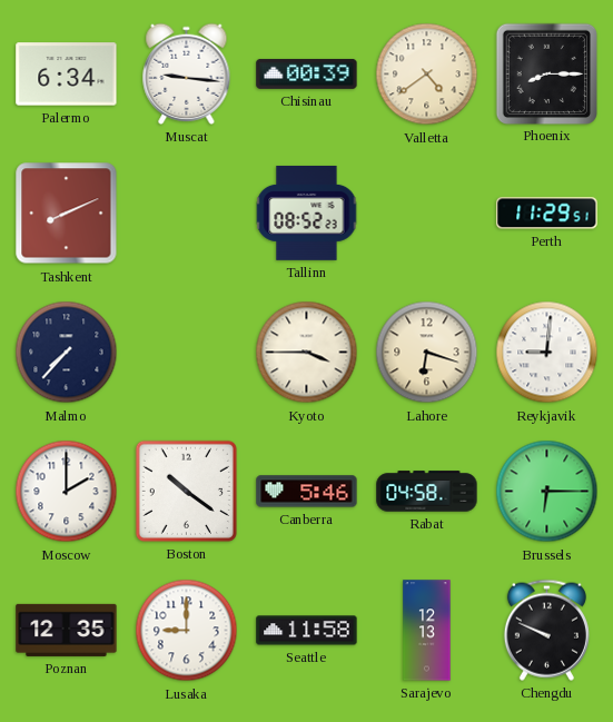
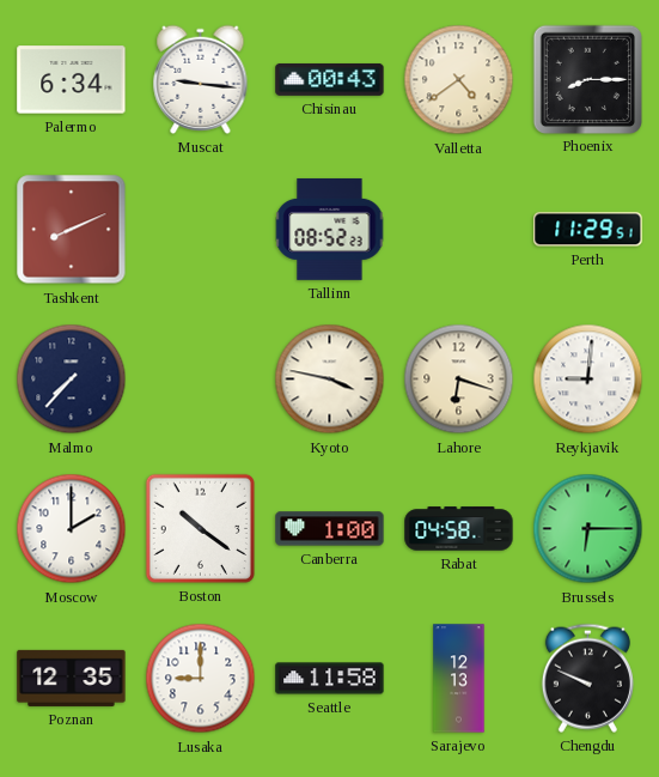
Chisinau: 00:39 -> 00:43
Kyoto: 3:45 -> 3:47
Canberra: 5:46 -> 1:00
